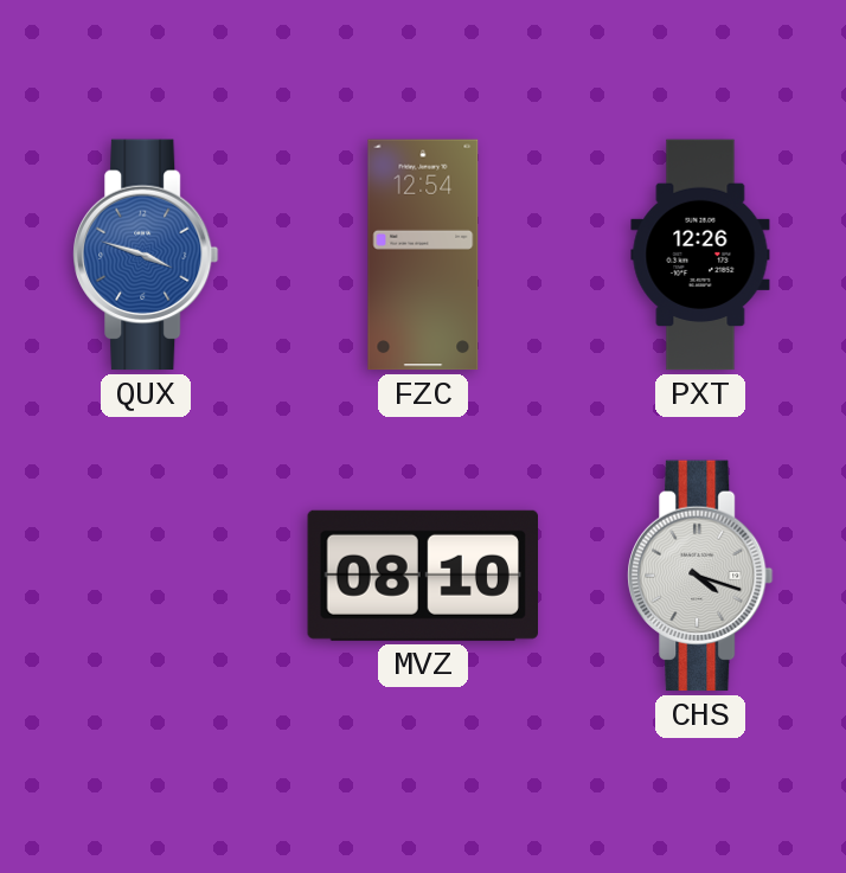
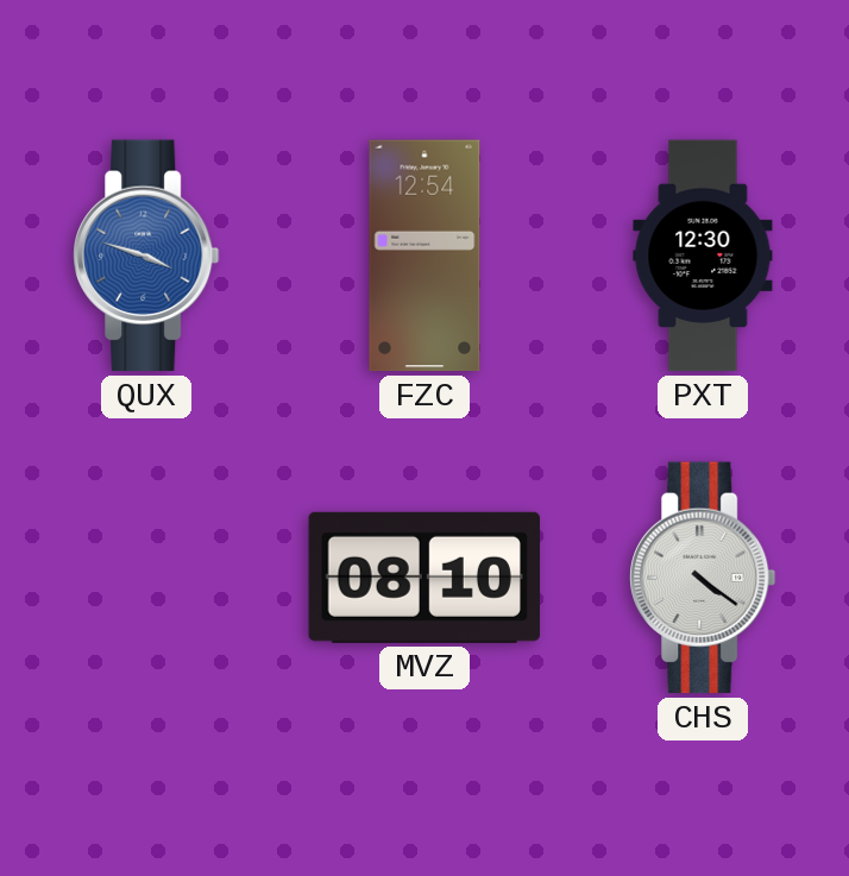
PXT: 12:26 -> 12:30
CHS: 4:18 -> 4:21
